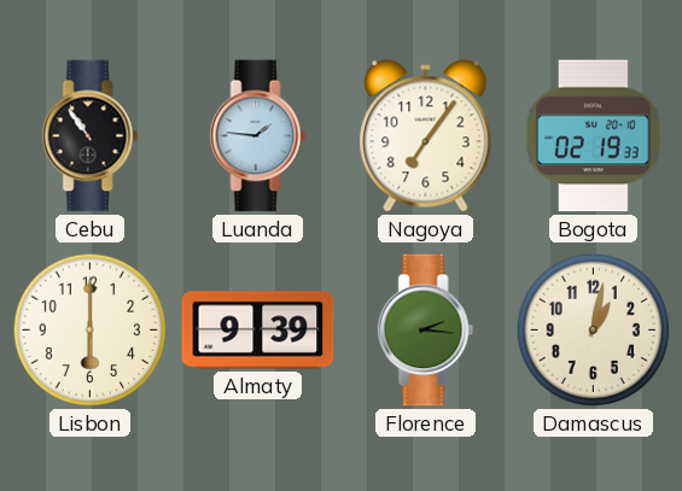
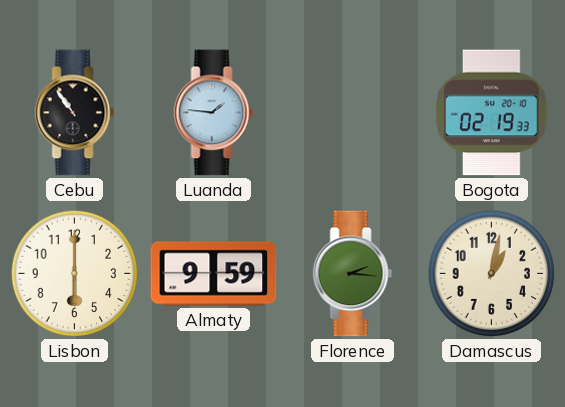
Nagoya: 7:06 -> none
Almaty: 9:39 -> 9:59
